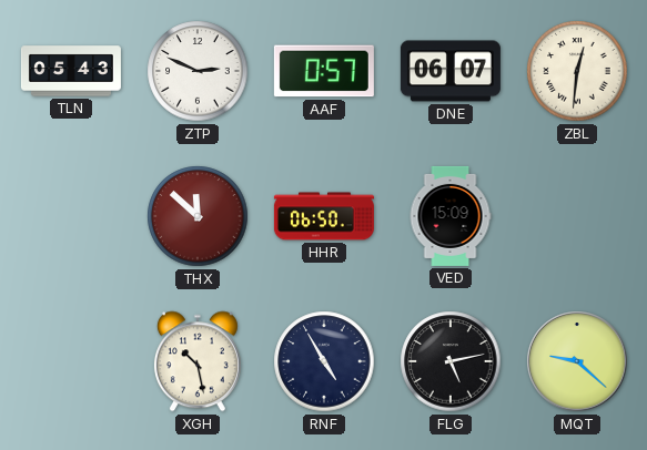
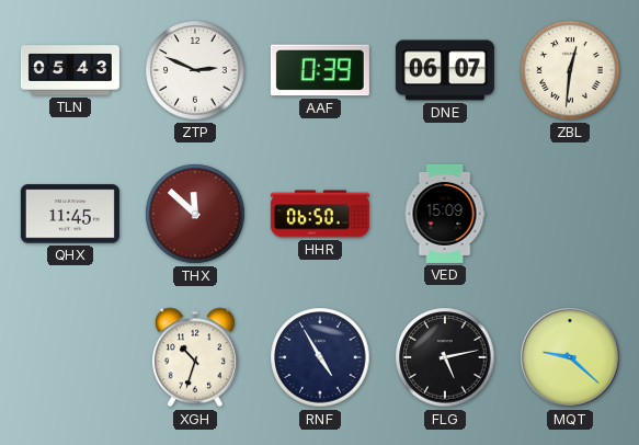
AAF: 0:57 -> 0:39
QHX: none -> 11:45
XGH: 10:28 -> 10:33
